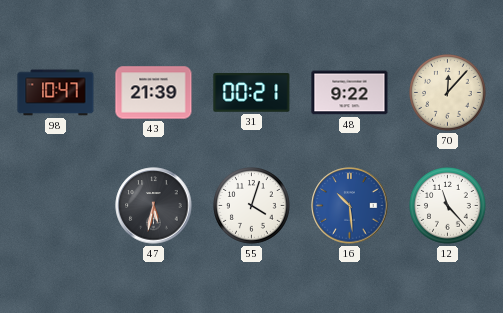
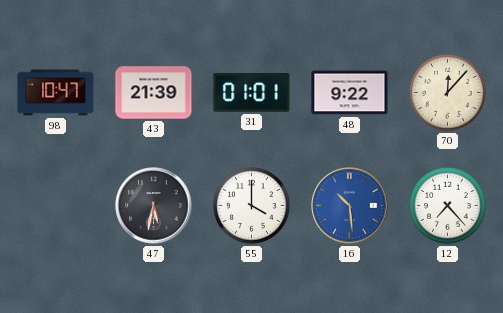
31: 00:21 -> 01:01
55: 4:03 -> 4:00
12: 11:23 -> 7:23
